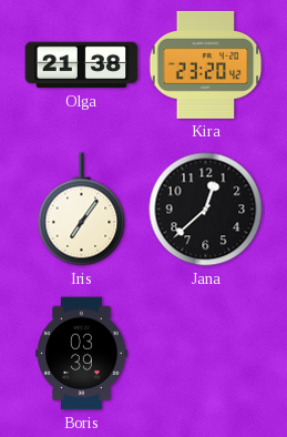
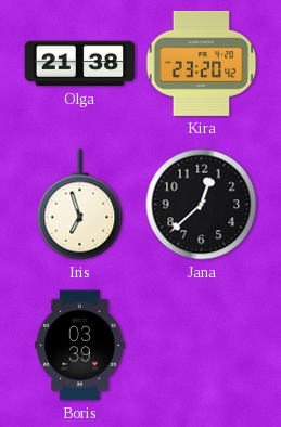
Iris: 7:06 -> 6:57
